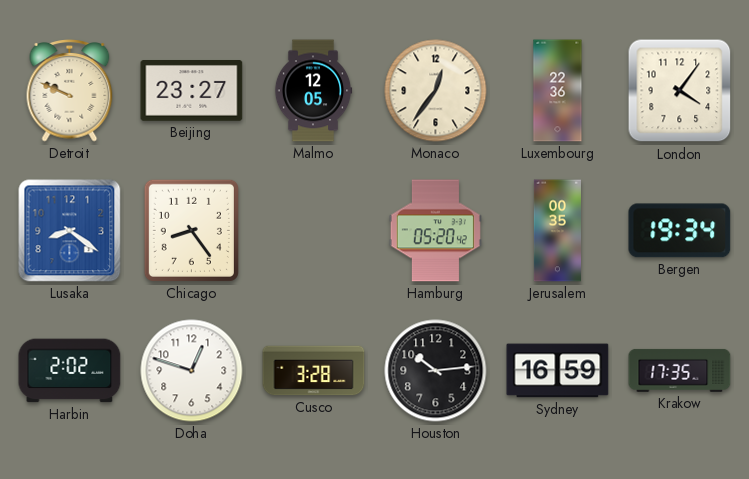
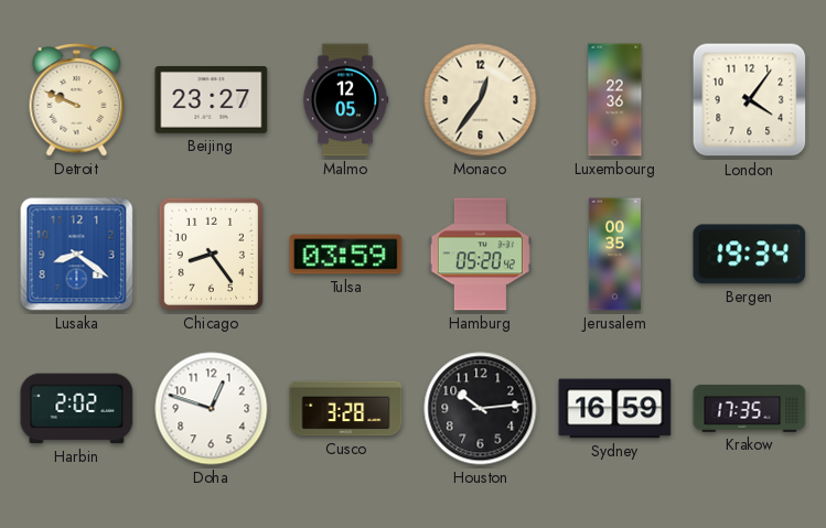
Tulsa: none -> 03:59
